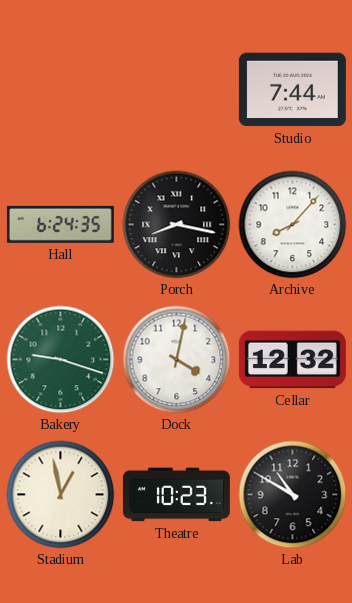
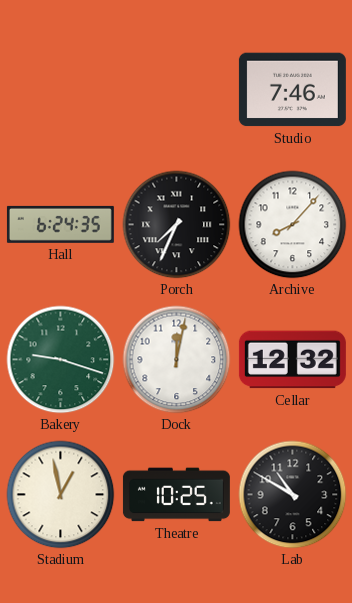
Studio: 7:44 -> 7:46
Porch: 8:17 -> 7:34
Dock: 4:02 -> 12:02
Theatre: 10:23 -> 10:25
